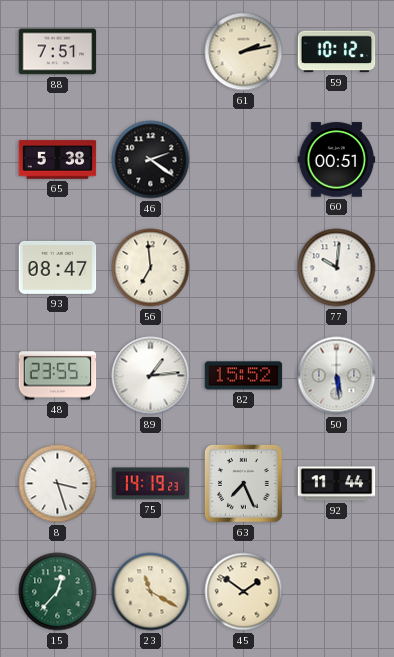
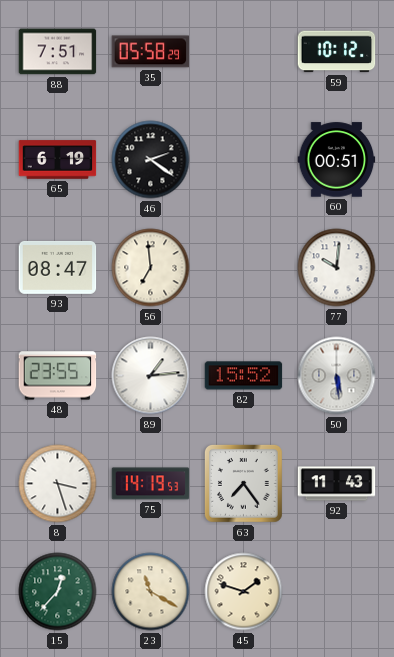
35: none -> 05:58
61: 2:13 -> none
65: 5:38 -> 6:19
75: 14:19:23 -> 14:19:53
63: 7:26 -> 7:24
92: 11:44 -> 11:43
45: 1:51 -> 1:48
